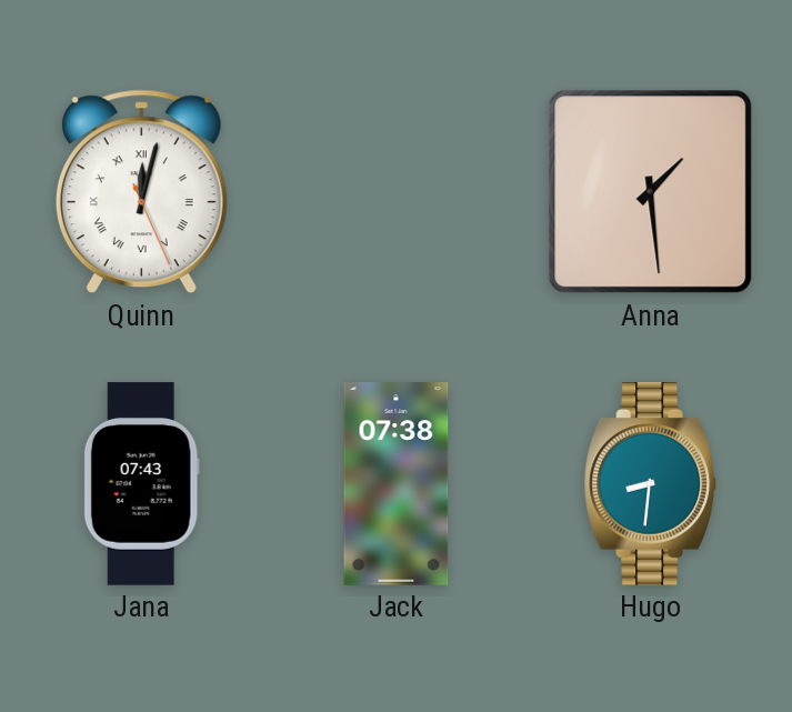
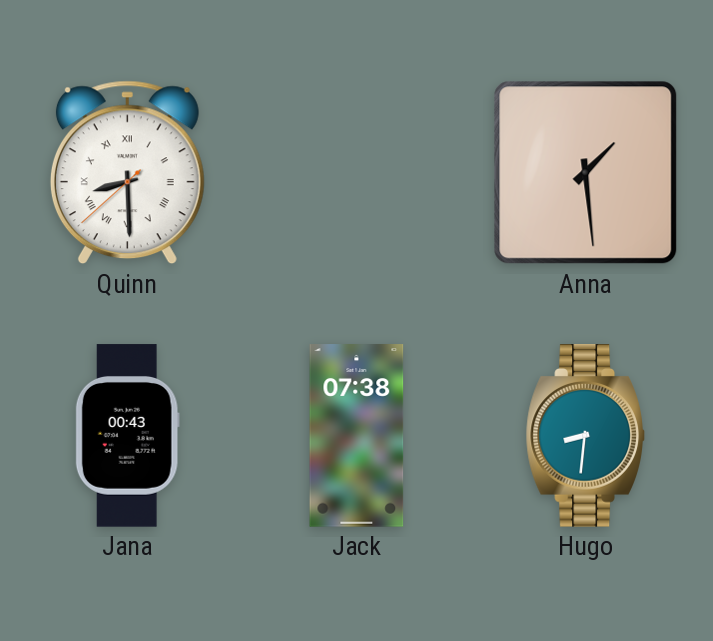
Quinn: 12:02 -> 8:29
Jana: 07:43 -> 00:43
